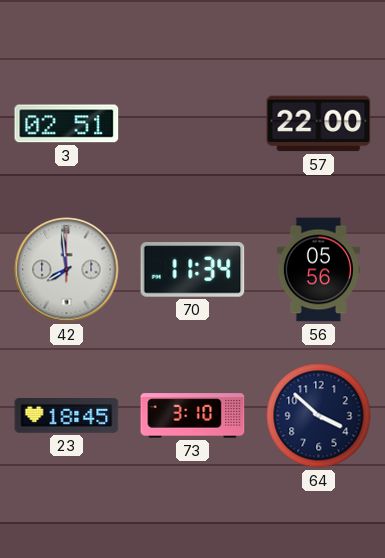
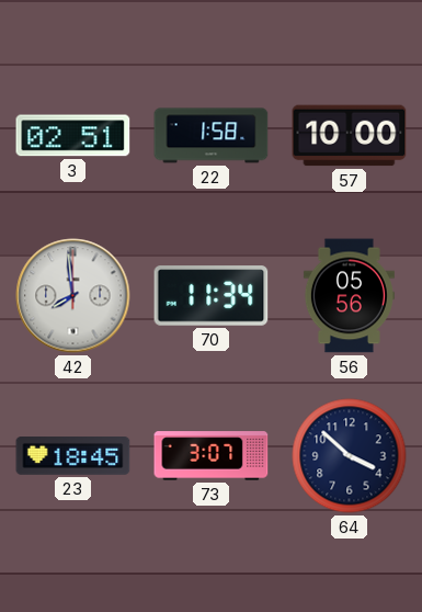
22: none -> 1:58
57: 22:00 -> 10:00
73: 3:10 -> 3:07
